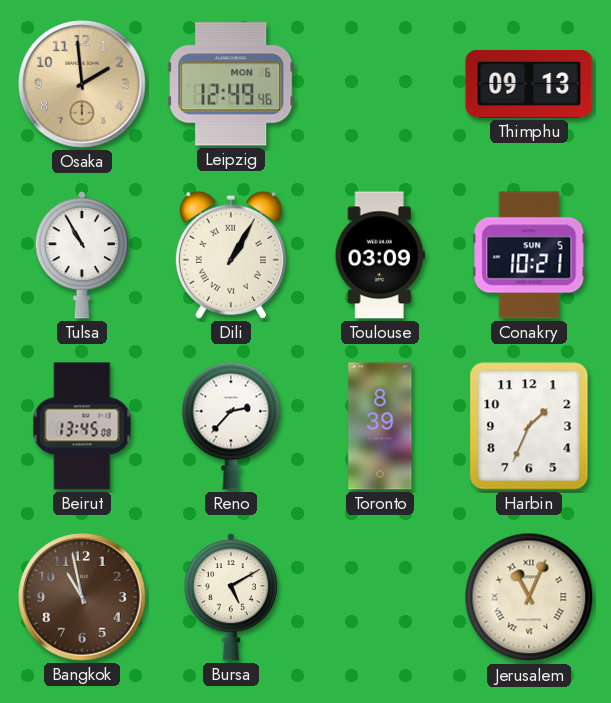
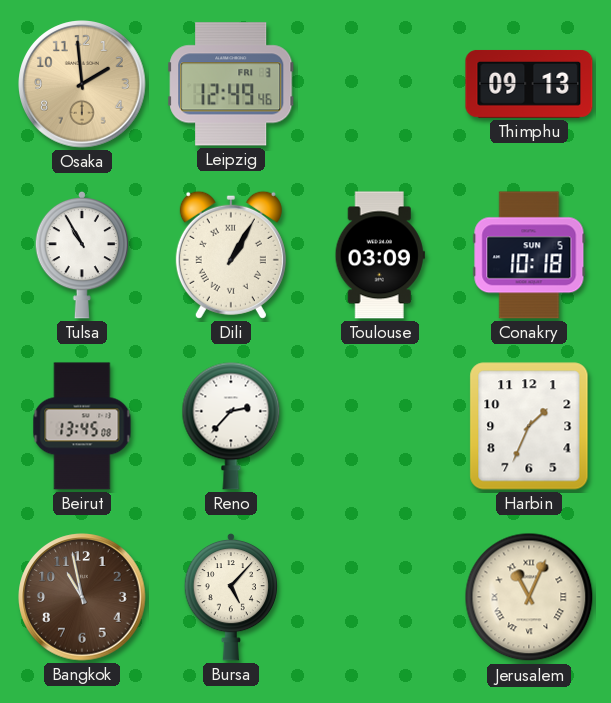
Leipzig date: MON 6 -> FRI 3
Conakry: 10:21 -> 10:18
Toronto: 8:39 -> none
Bursa: 5:10 -> 5:07
